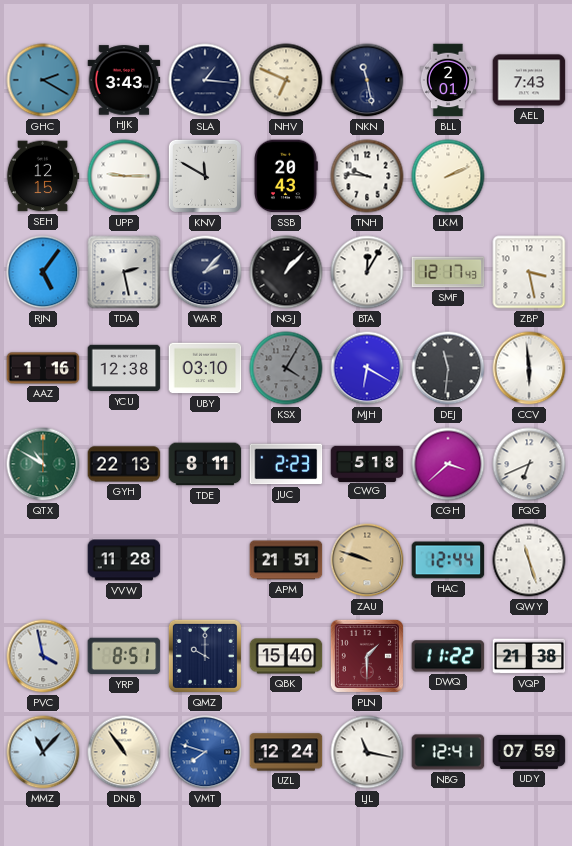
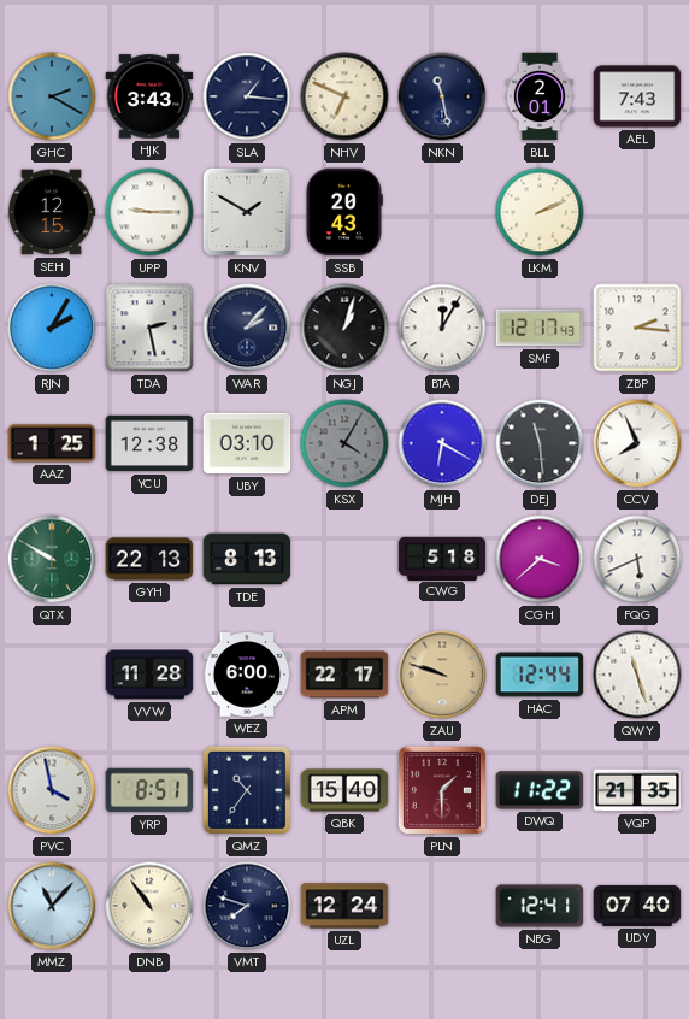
KNV: 11:50 -> 1:50
TNH: 9:46 -> none
RJN: 5:06 -> 2:05
NGJ: 1:07 -> 1:03
ZBP: 3:28 -> 2:16
AAZ: 1:16 -> 1:25
DEJ: 11:31 -> 11:29
CCV: 5:59 -> 7:56
QTX: 10:50 -> 9:50
TDE: 8:11 -> 8:13
JUC: 2:23 -> none
FQG: 6:41 -> 5:41
WEZ: none -> 6:00
APM: 21:51 -> 22:17
QMZ: 10:00 -> 10:36
VQP: 21:38 -> 21:35
VMT dial: blue -> navy
LJL: 11:17 -> none
UDY: 07:59 -> 07:40
